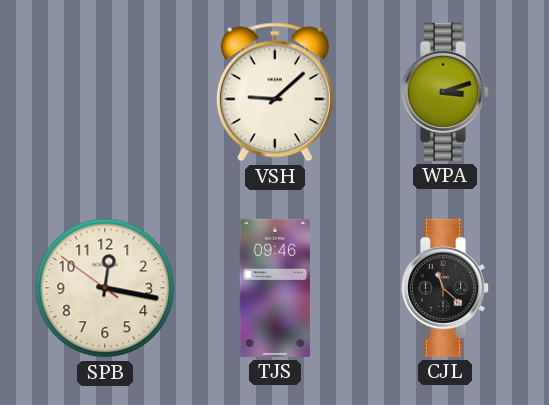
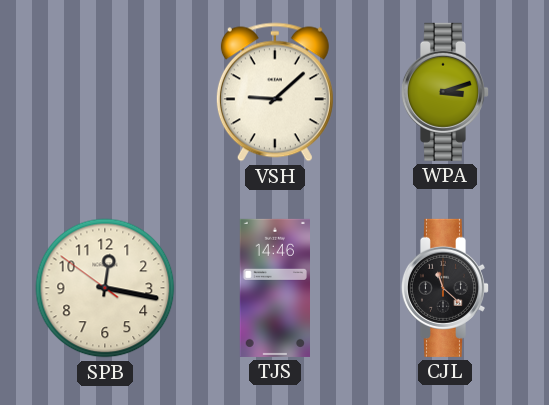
TJS: 09:46 -> 14:46
